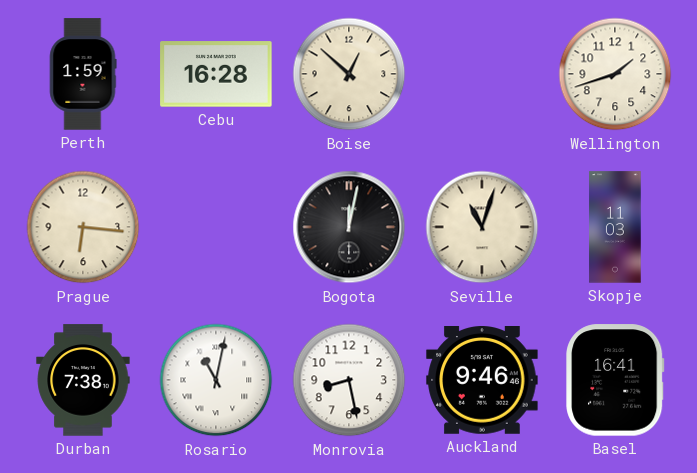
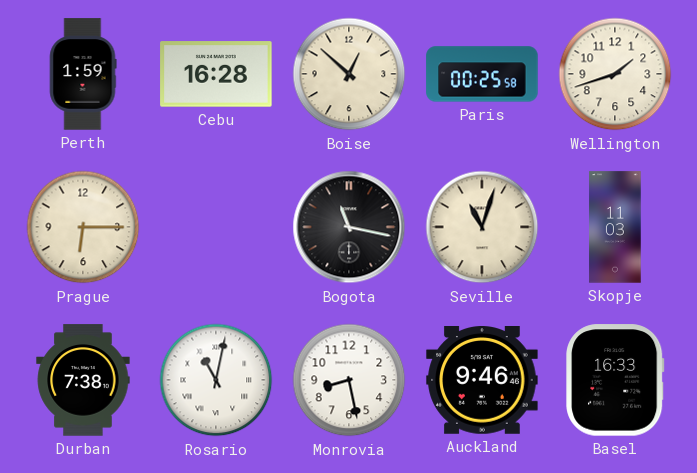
Paris: none -> 00:25
Prague: 6:16 -> 6:15
Bogota: 12:02 -> 11:17
Basel: 16:41 -> 16:33
